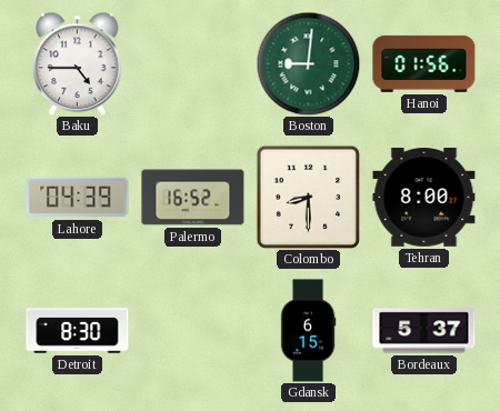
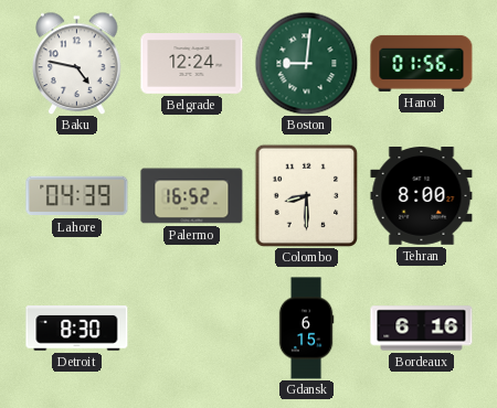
Baku: 4:45 -> 4:47
Belgrade: none -> 12:24
Bordeaux: 5:37 -> 6:16
